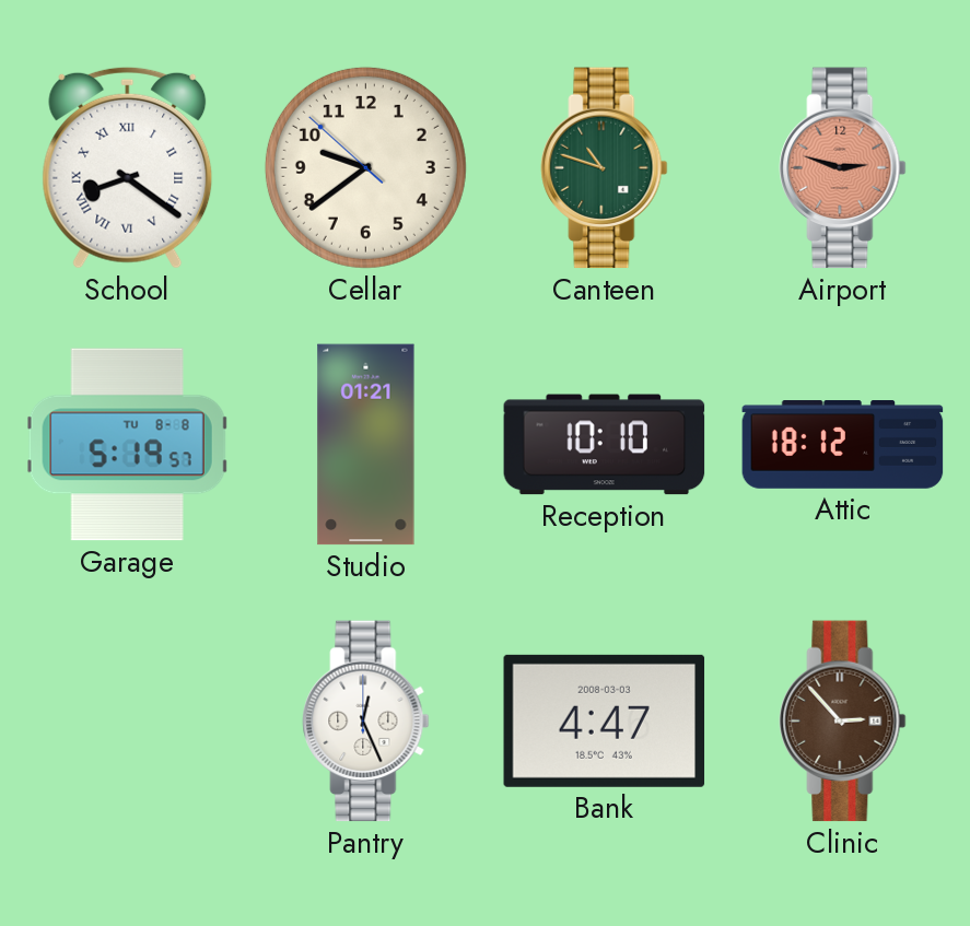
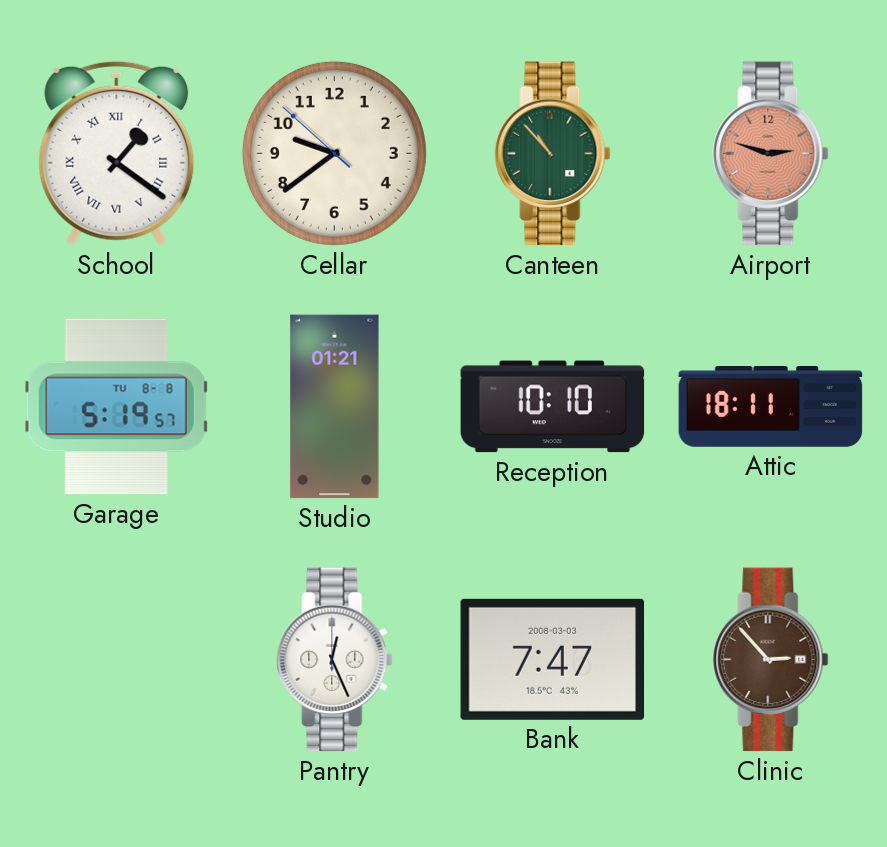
School: 8:21 -> 1:21
Canteen: 10:48 -> 10:53
Attic: 18:12 -> 18:11
Bank: 4:47 -> 7:47
